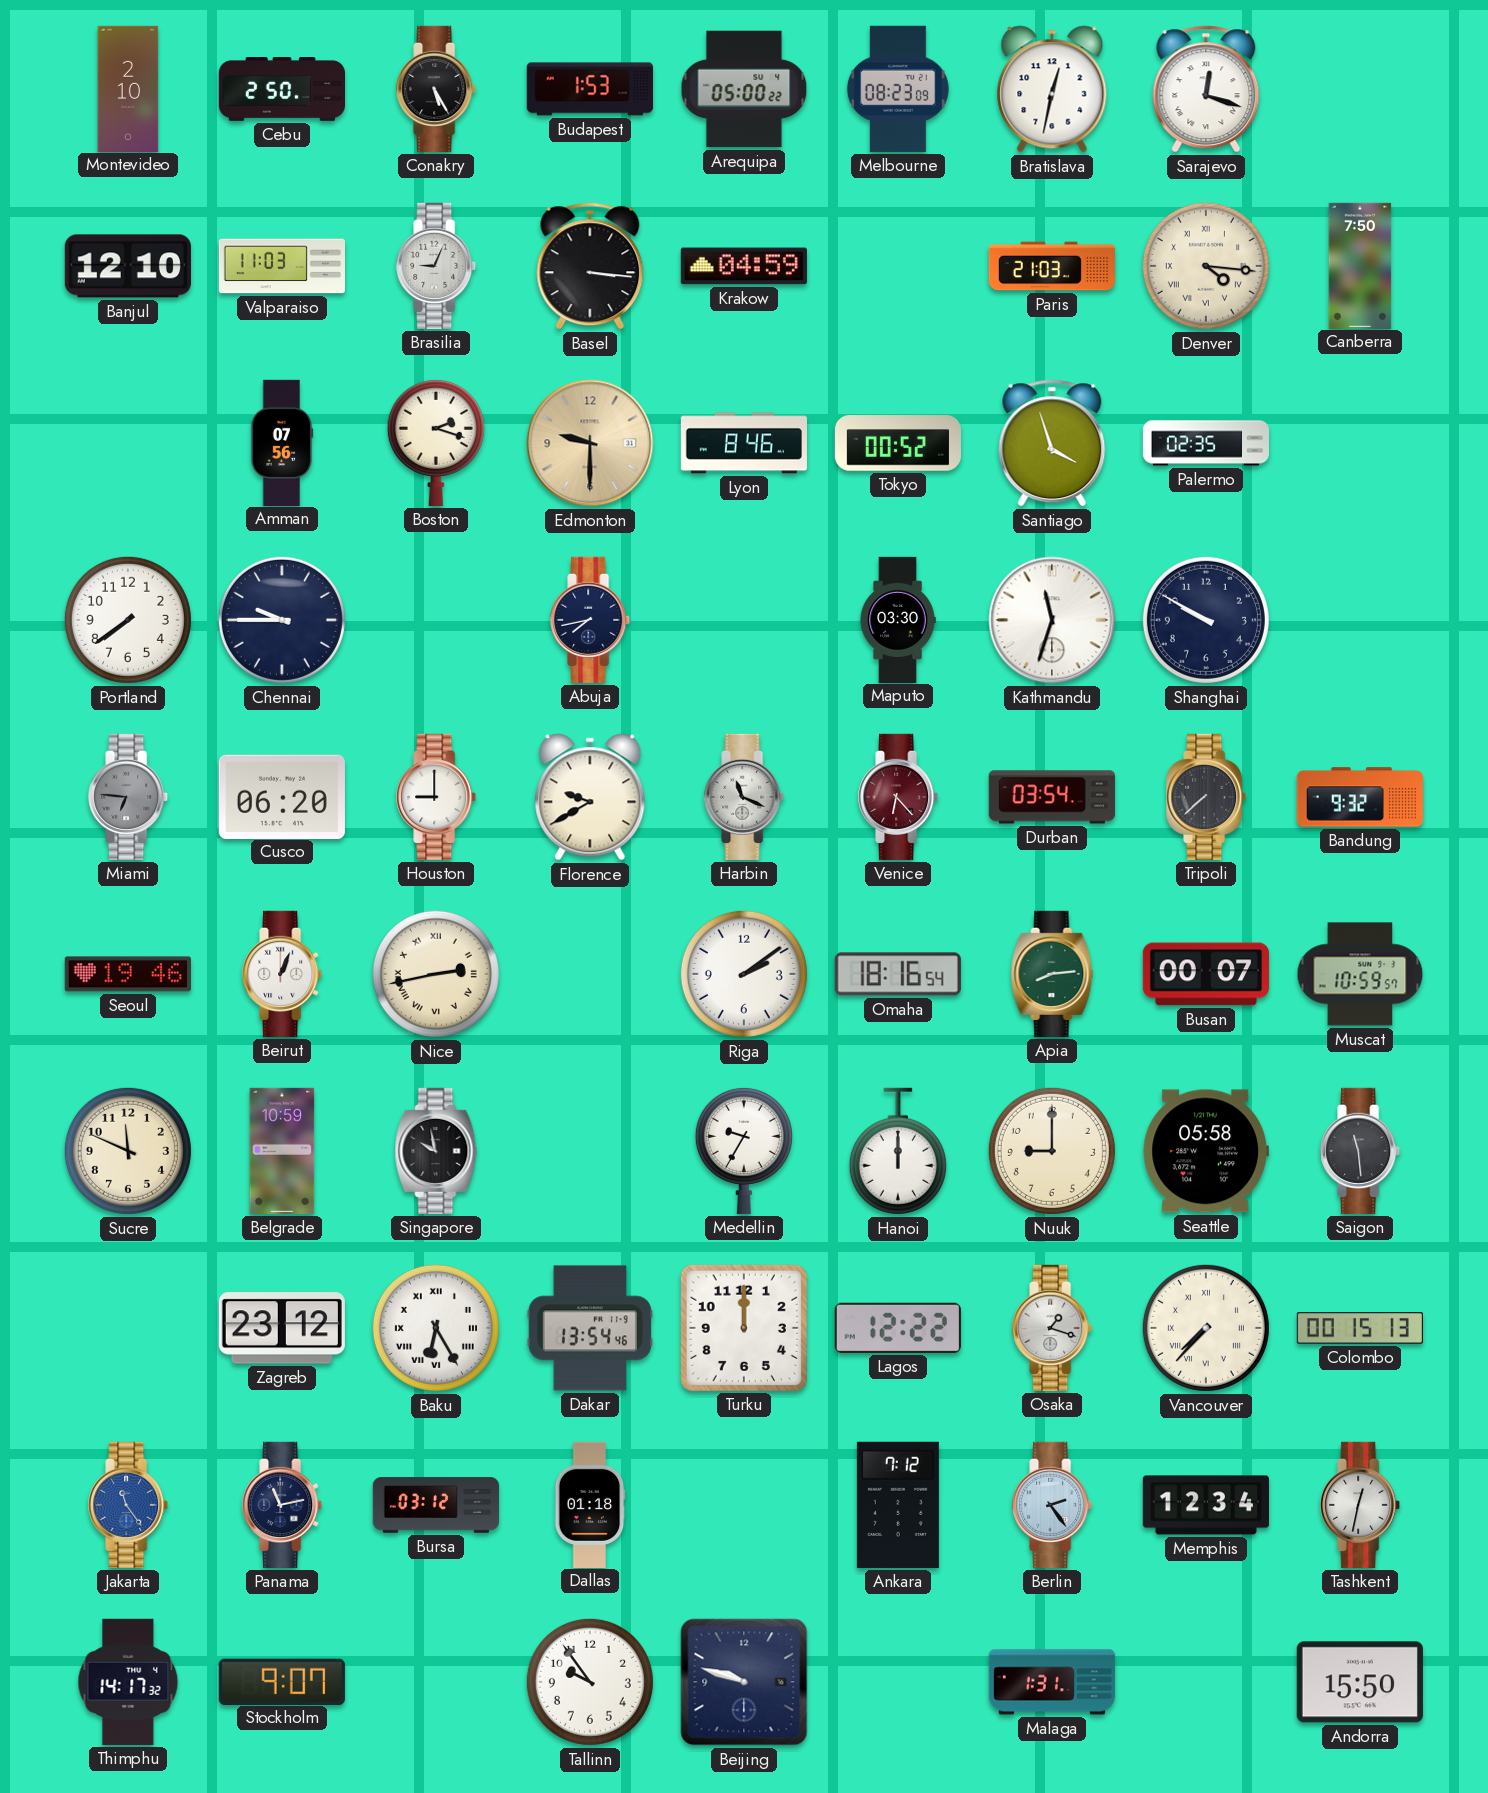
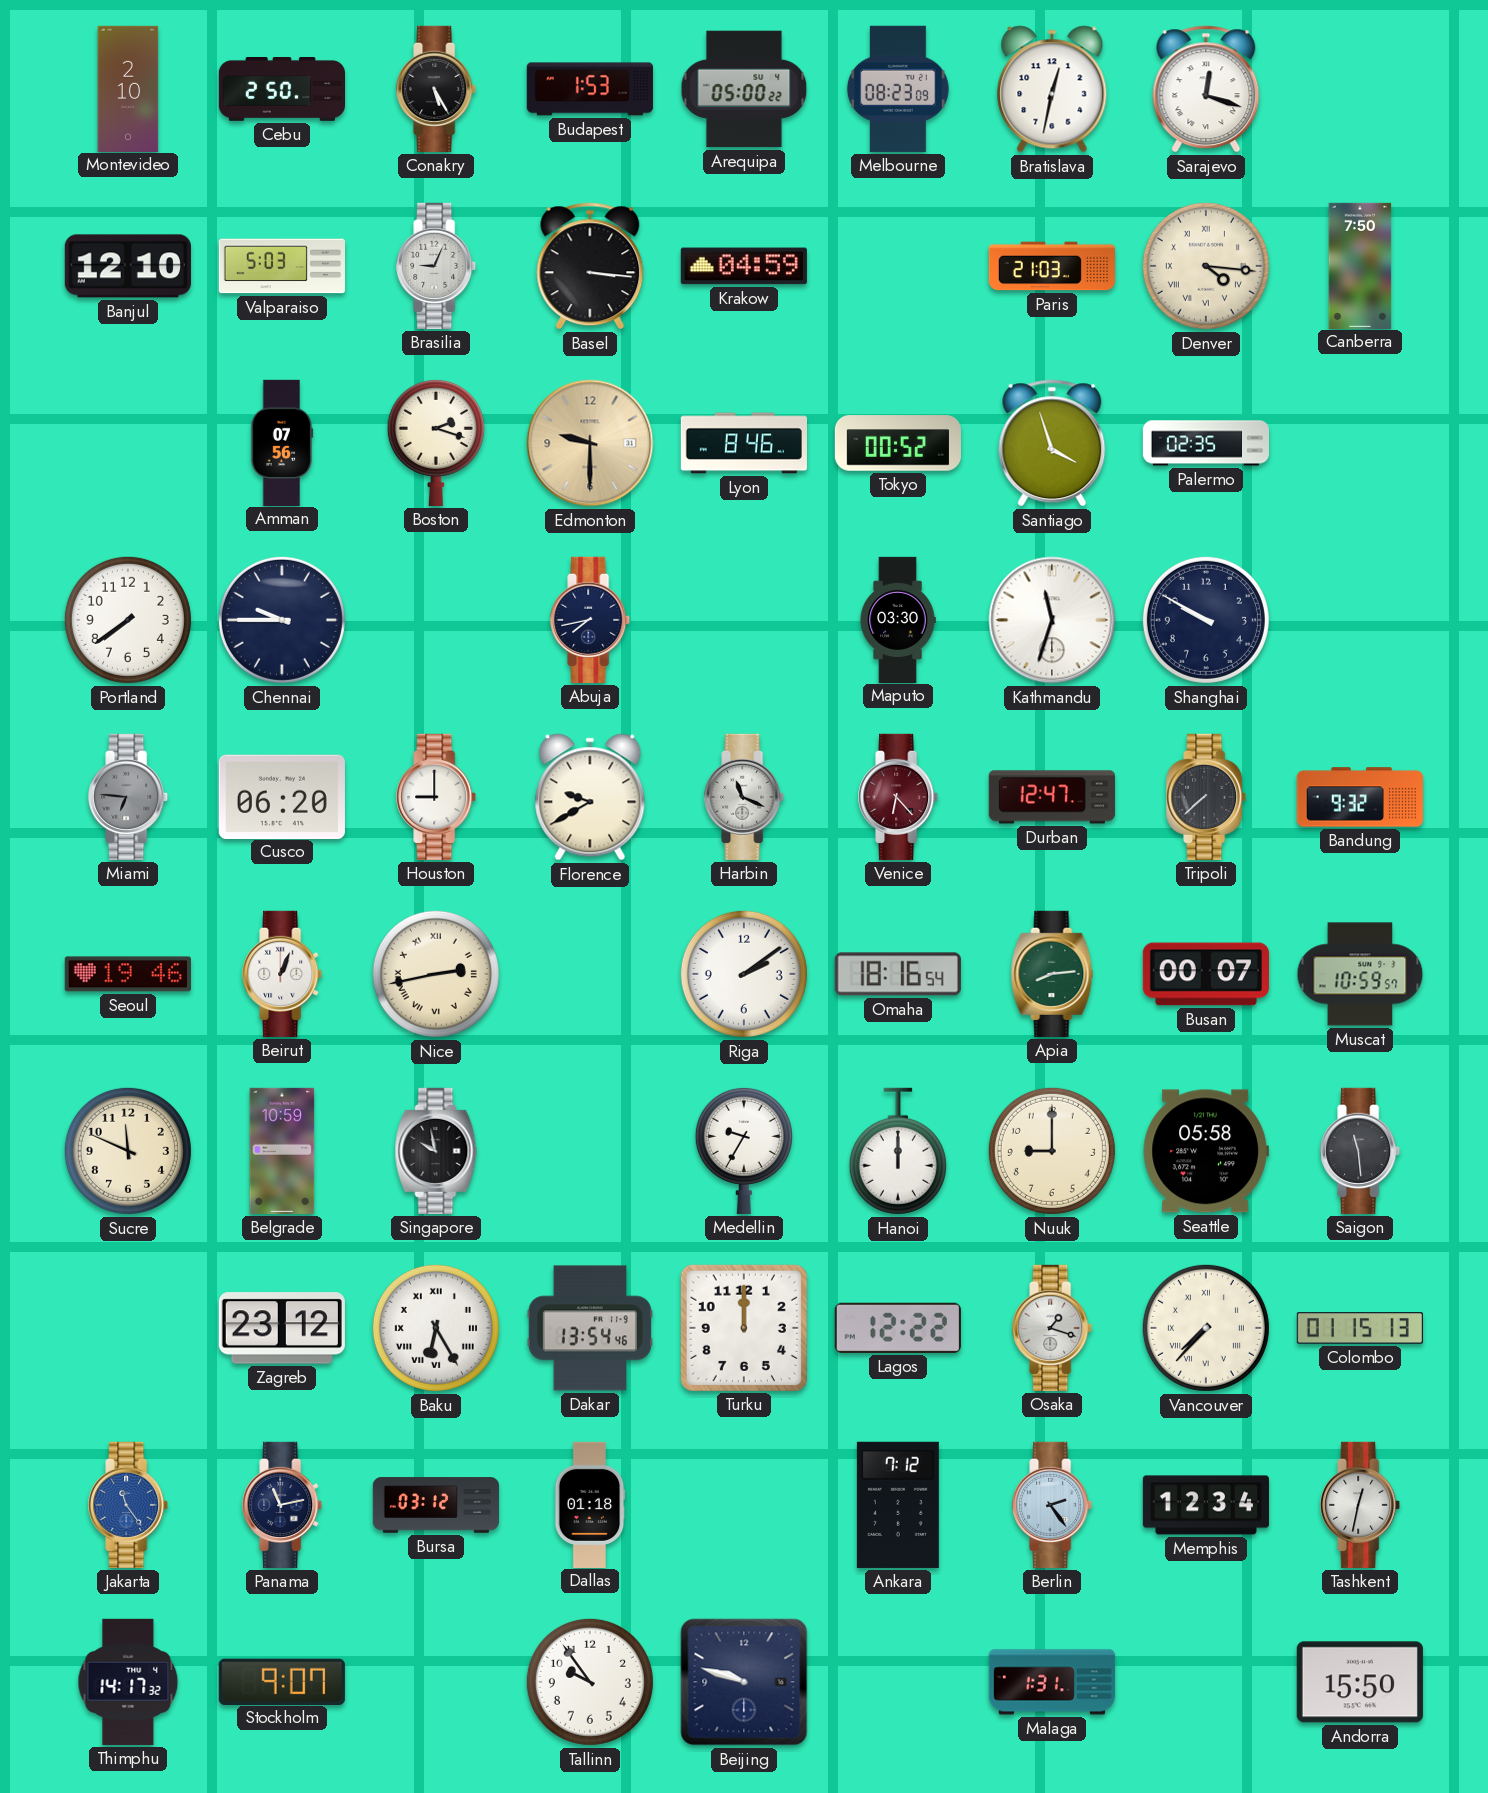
Valparaiso: 11:03 -> 5:03
Durban: 03:54 -> 12:47
Colombo: 00:15 -> 01:15
